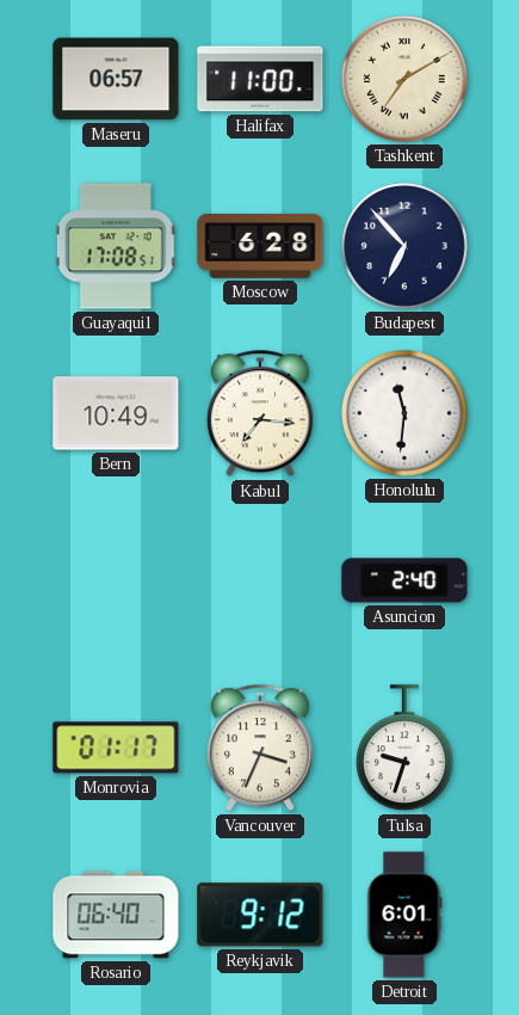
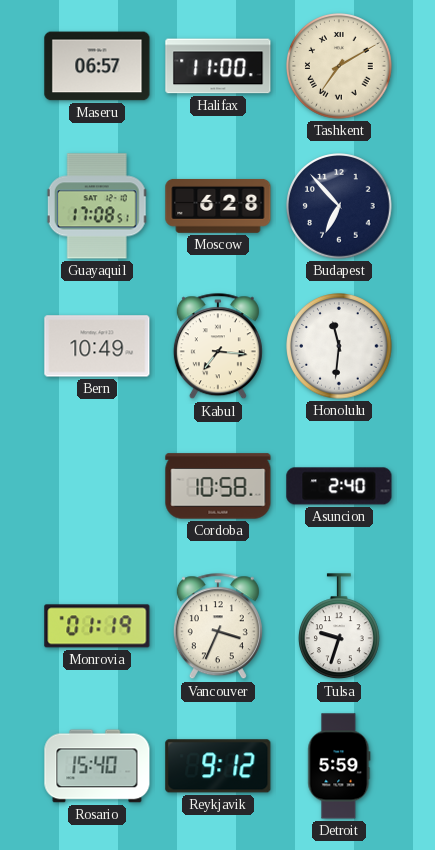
Cordoba: none -> 10:58
Monrovia: 01:17 -> 01:19
Rosario: 06:40 -> 15:40
Detroit: 6:01 -> 5:59
